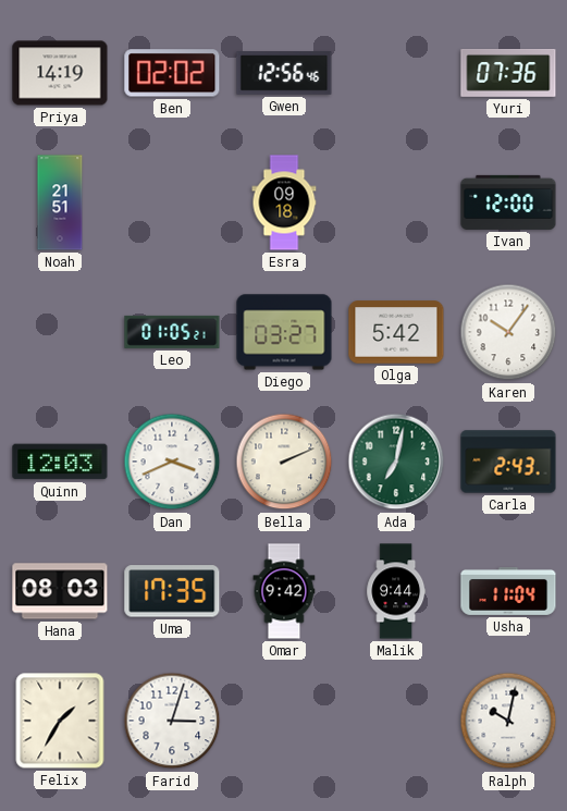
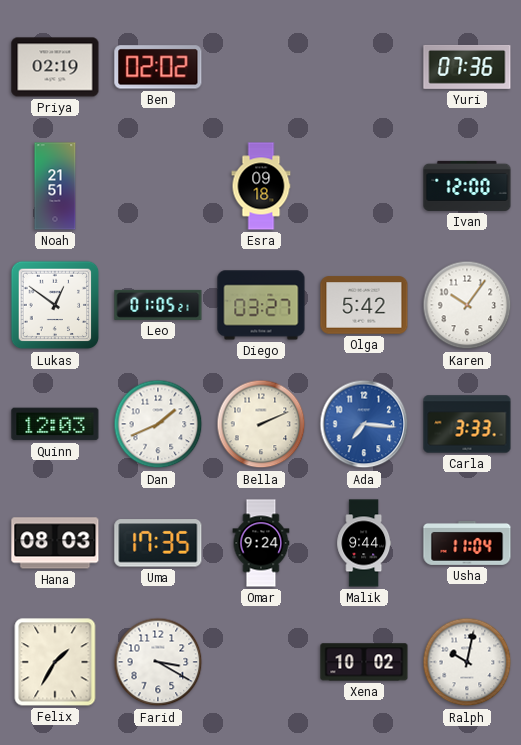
Priya: 14:19 -> 02:19
Gwen: 12:56 -> none
Lukas: none -> 12:51
Dan: 3:41 -> 1:41
Ada: 7:02 -> 7:16
Ada dial: green -> blue
Carla: 2:43 -> 3:33
Omar: 9:42 -> 9:24
Farid: 3:03 -> 3:20
Xena: none -> 10:02
